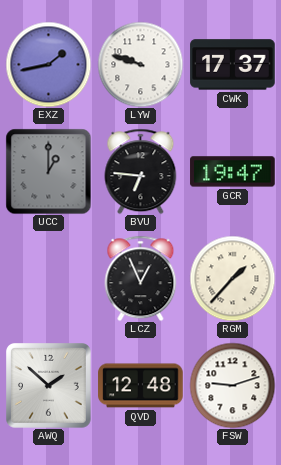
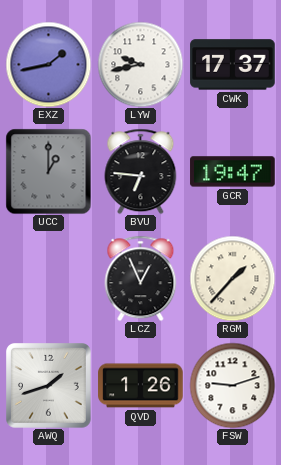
LYW: 9:48 -> 9:43
AWQ: 1:52 -> 1:42
QVD: 12:48 -> 1:26
